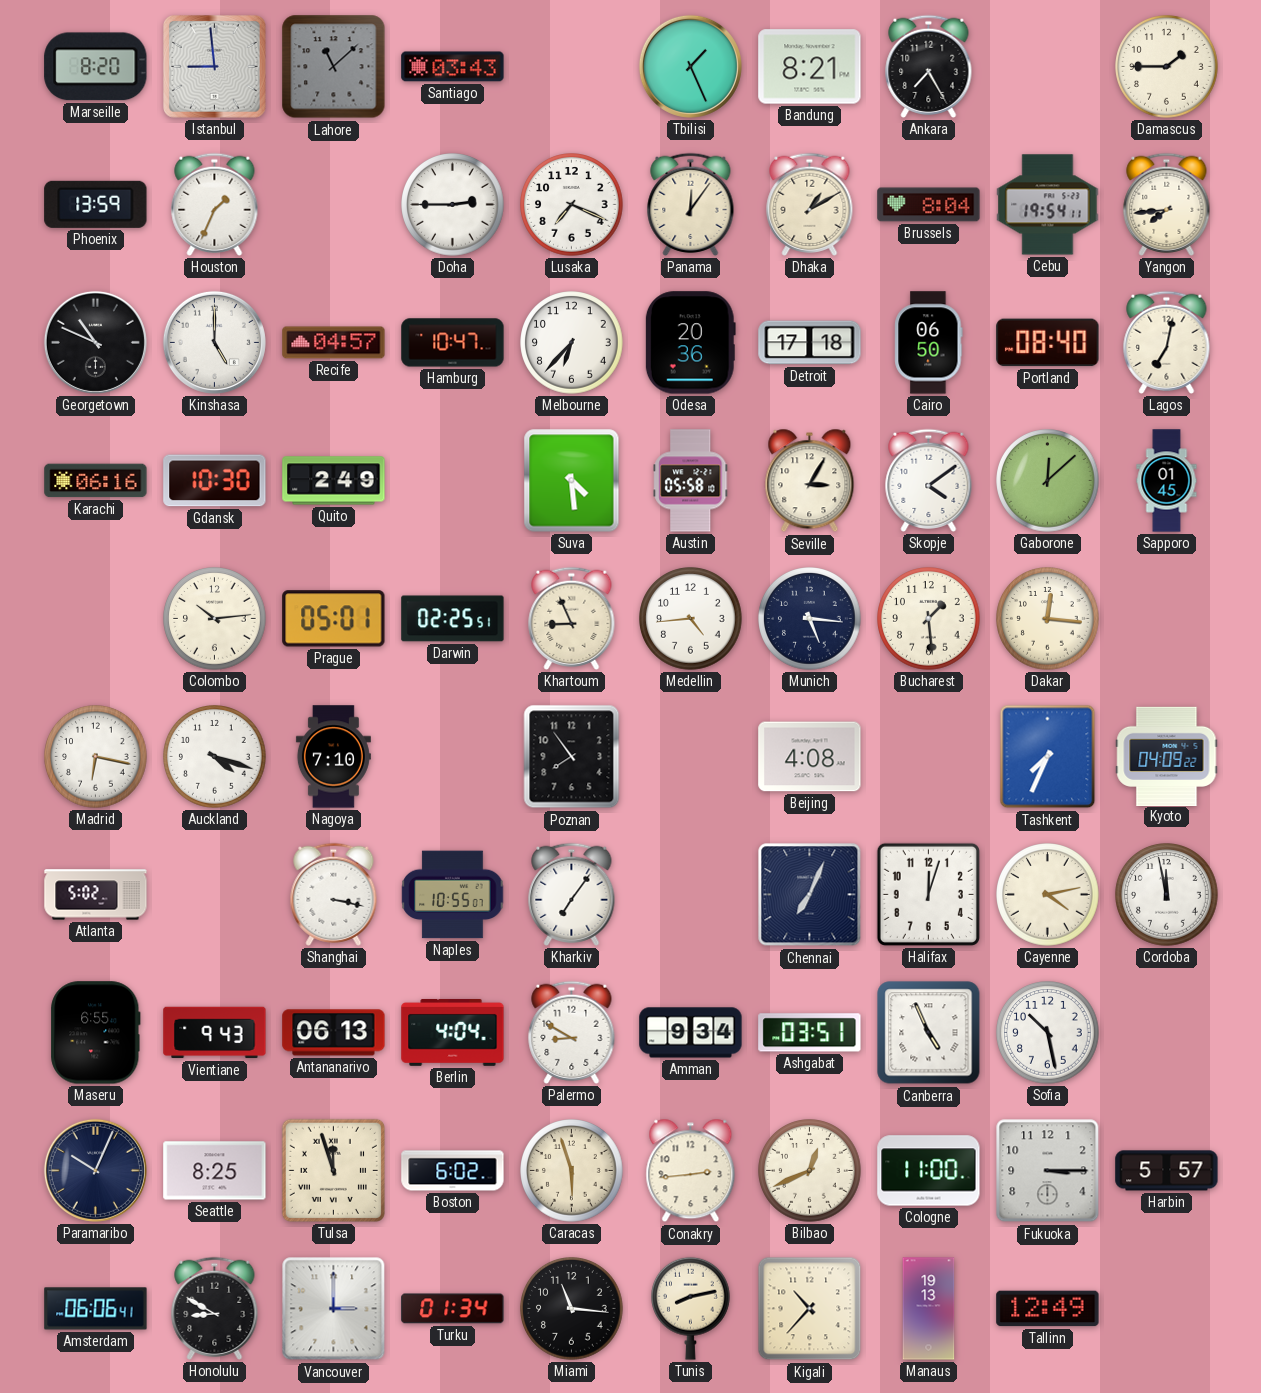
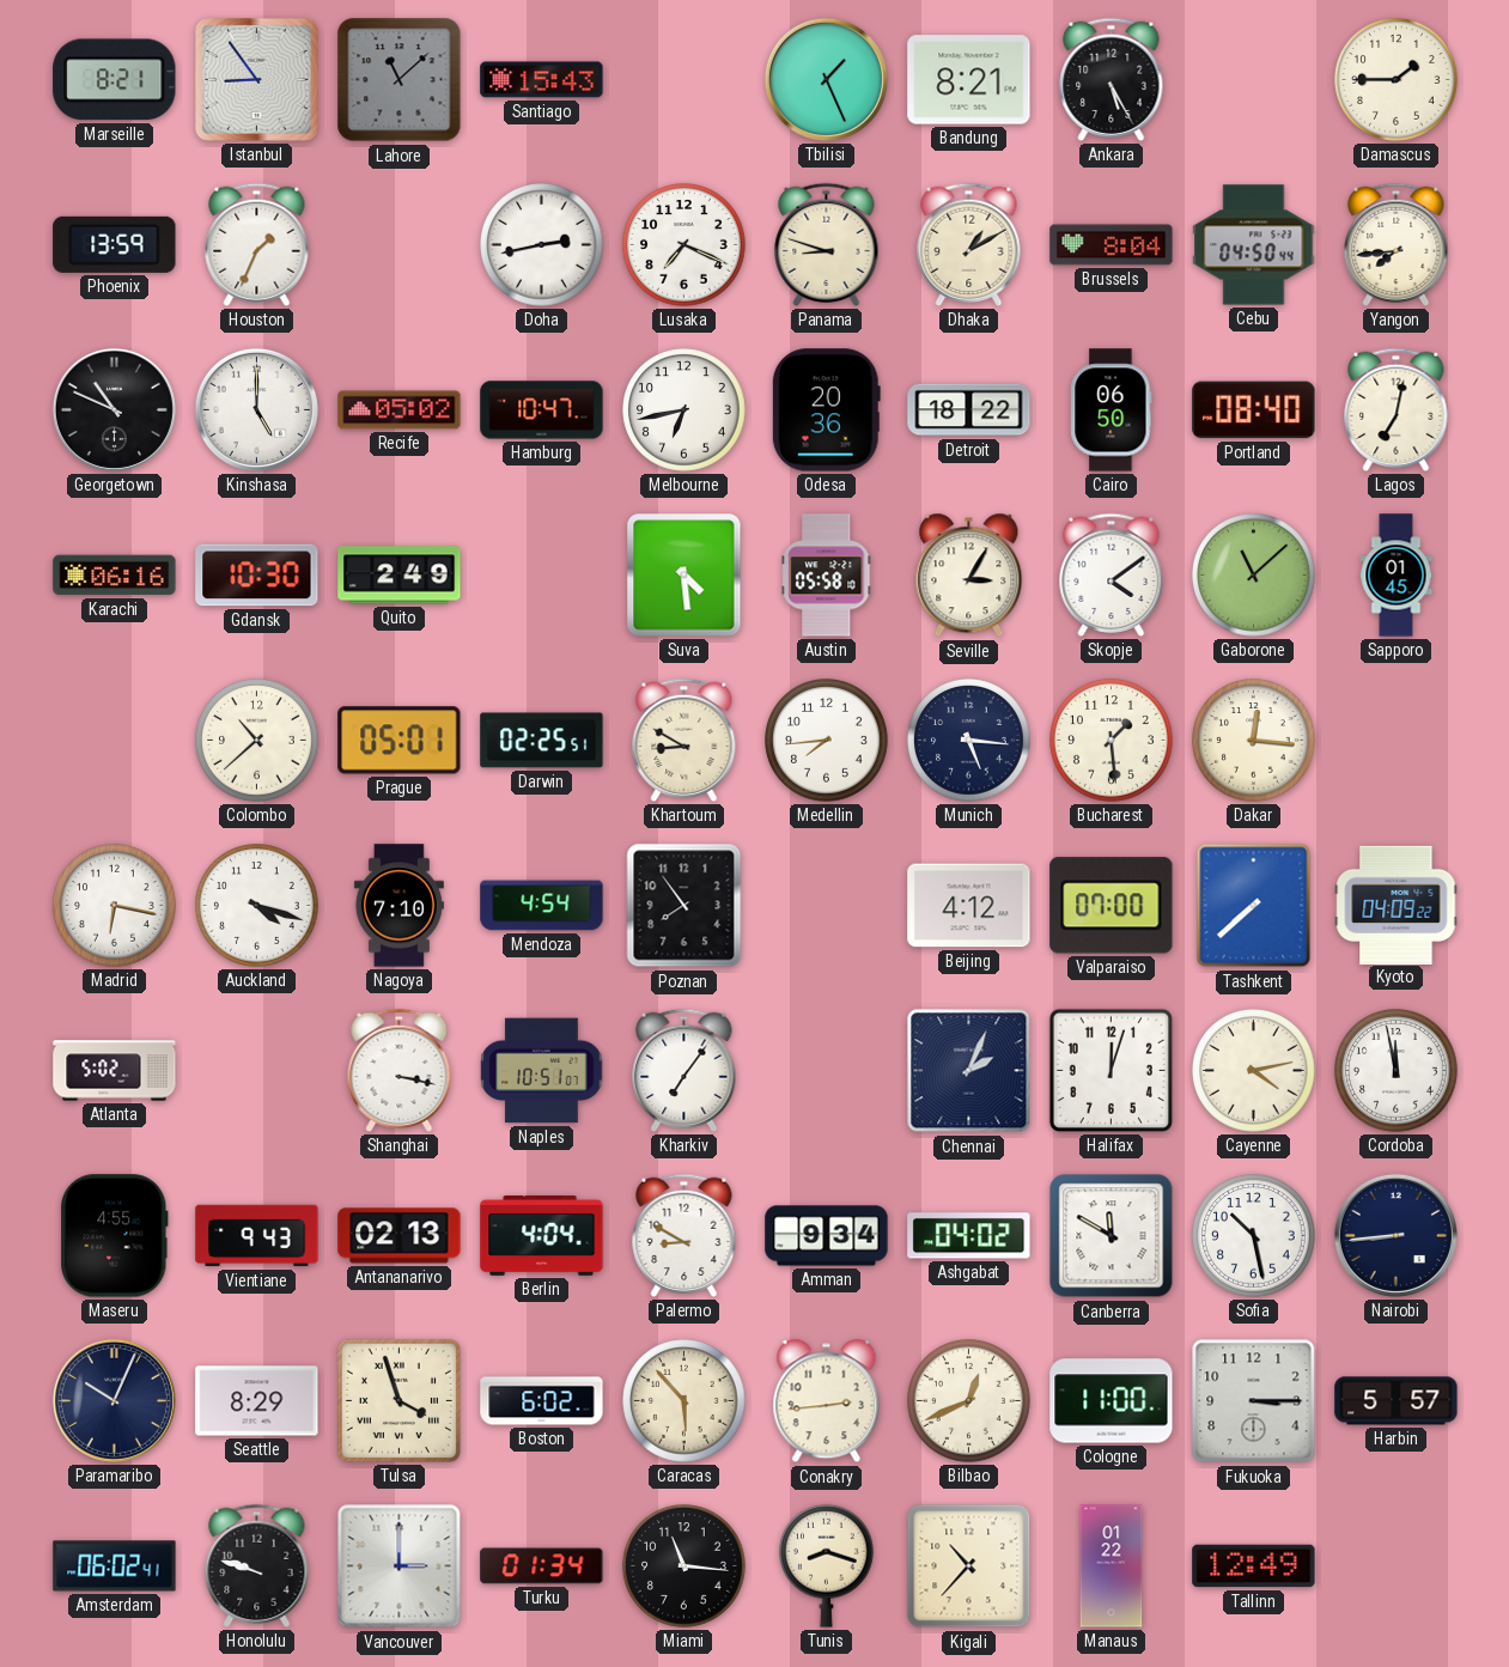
Marseille: 8:20 -> 8:21
Istanbul: 8:59 -> 8:54
Santiago: 03:43 -> 15:43
Ankara: 7:25 -> 5:25
Doha: 2:45 -> 2:43
Panama: 12:06 -> 8:48
Cebu: 19:54 -> 04:50
Recife: 04:57 -> 05:02
Melbourne: 6:37 -> 6:43
Detroit: 17:18 -> 18:22
Gaborone: 12:08 -> 11:08
Colombo: 10:14 -> 10:38
Khartoum: 8:56 -> 8:50
Medellin: 4:44 -> 7:44
Mendoza: none -> 4:54
Beijing: 4:08 -> 4:12
Valparaiso: none -> 07:00
Tashkent: 7:34 -> 7:38
Naples: 10:55 -> 10:51
Chennai: 7:04 -> 2:04
Maseru: 6:55 -> 4:55
Antananarivo: 06:13 -> 02:13
Ashgabat: 03:51 -> 04:02
Canberra: 4:56 -> 11:50
Nairobi: none -> 8:44
Seattle: 8:25 -> 8:29
Tulsa: 11:57 -> 3:57
Caracas: 5:57 -> 5:53
Amsterdam: 06:06 -> 06:02
Honolulu: 8:50 -> 9:48
Tunis: 8:13 -> 8:18
Manaus: 19:13 -> 01:22
